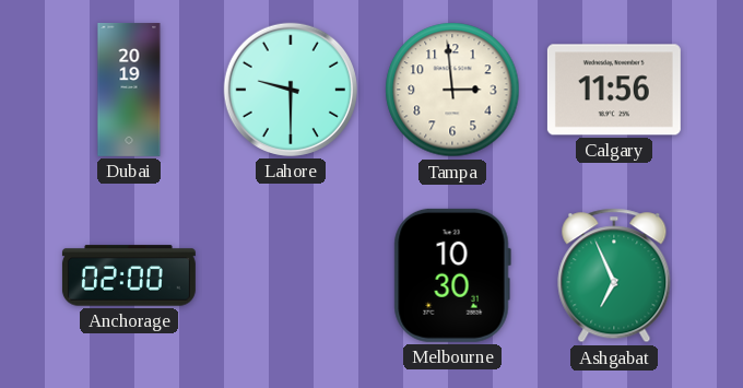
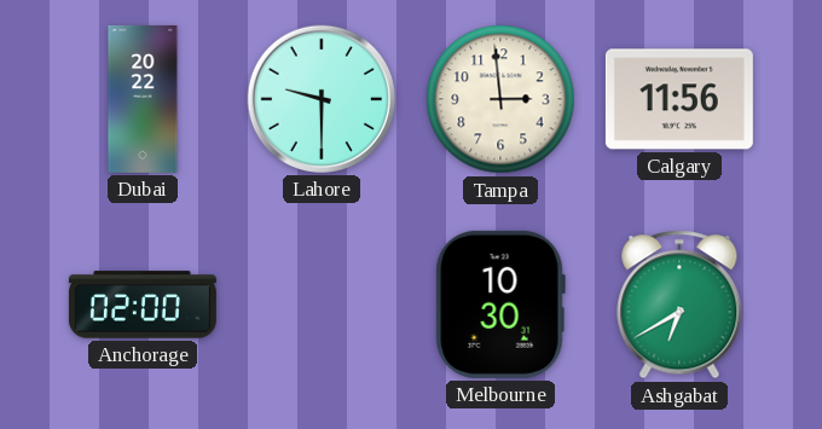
Dubai: 20:19 -> 20:22
Ashgabat: 6:56 -> 6:40
